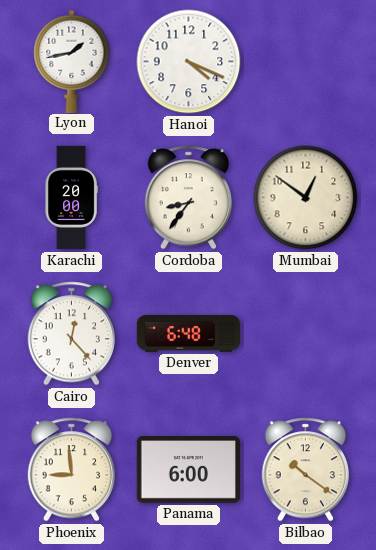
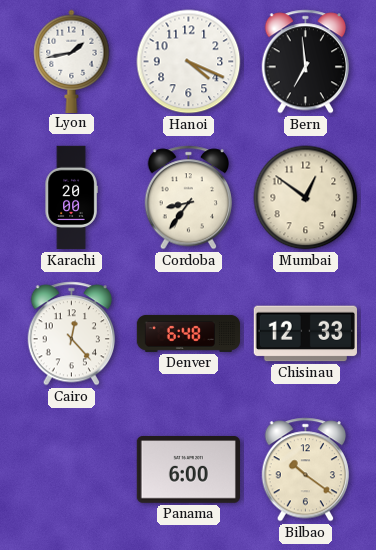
Bern: none -> 6:59
Chisinau: none -> 12:33
Phoenix: 8:59 -> none
